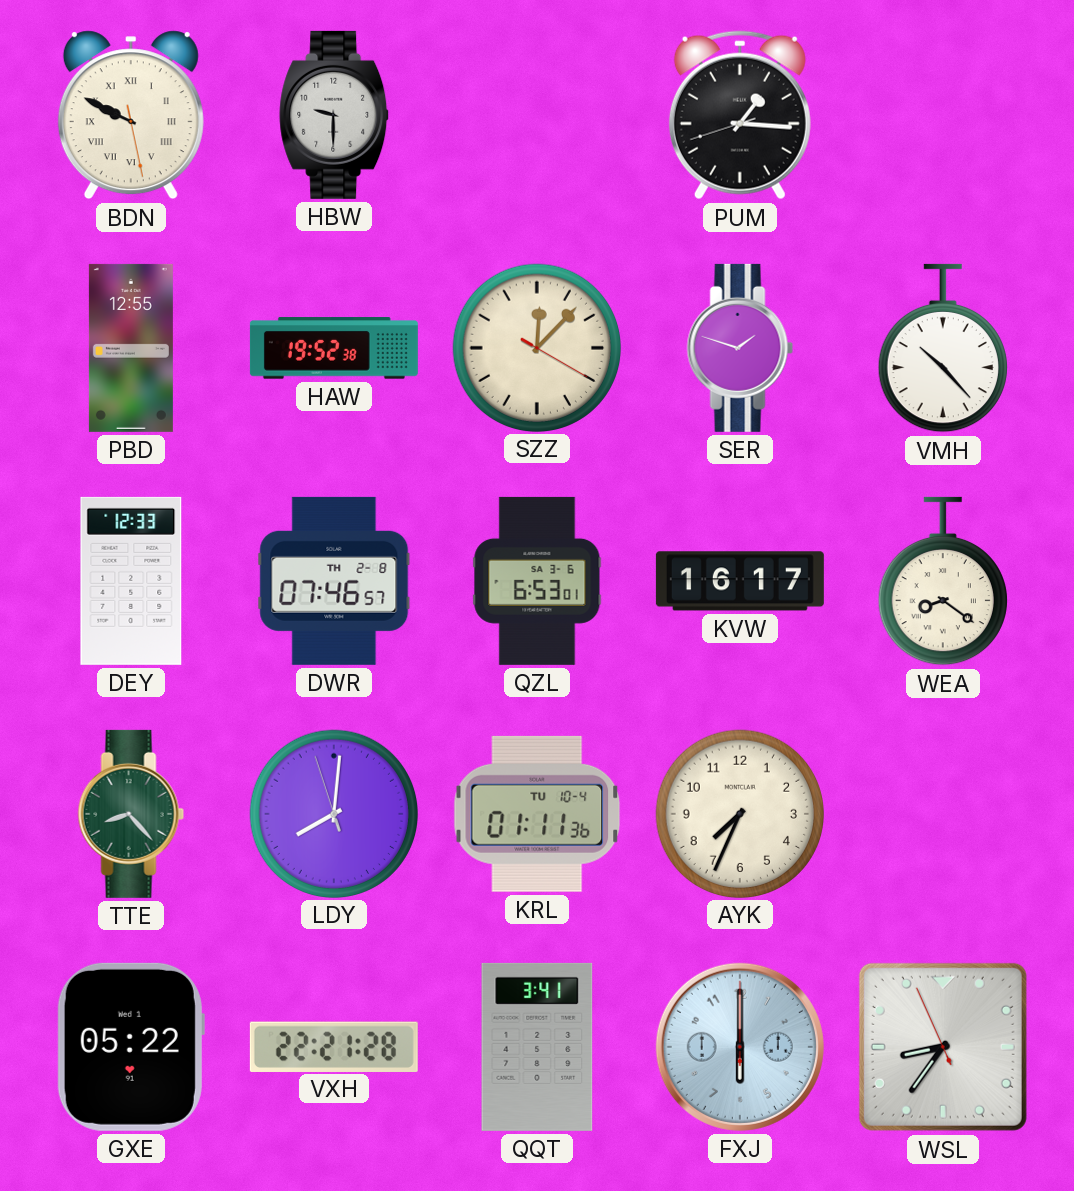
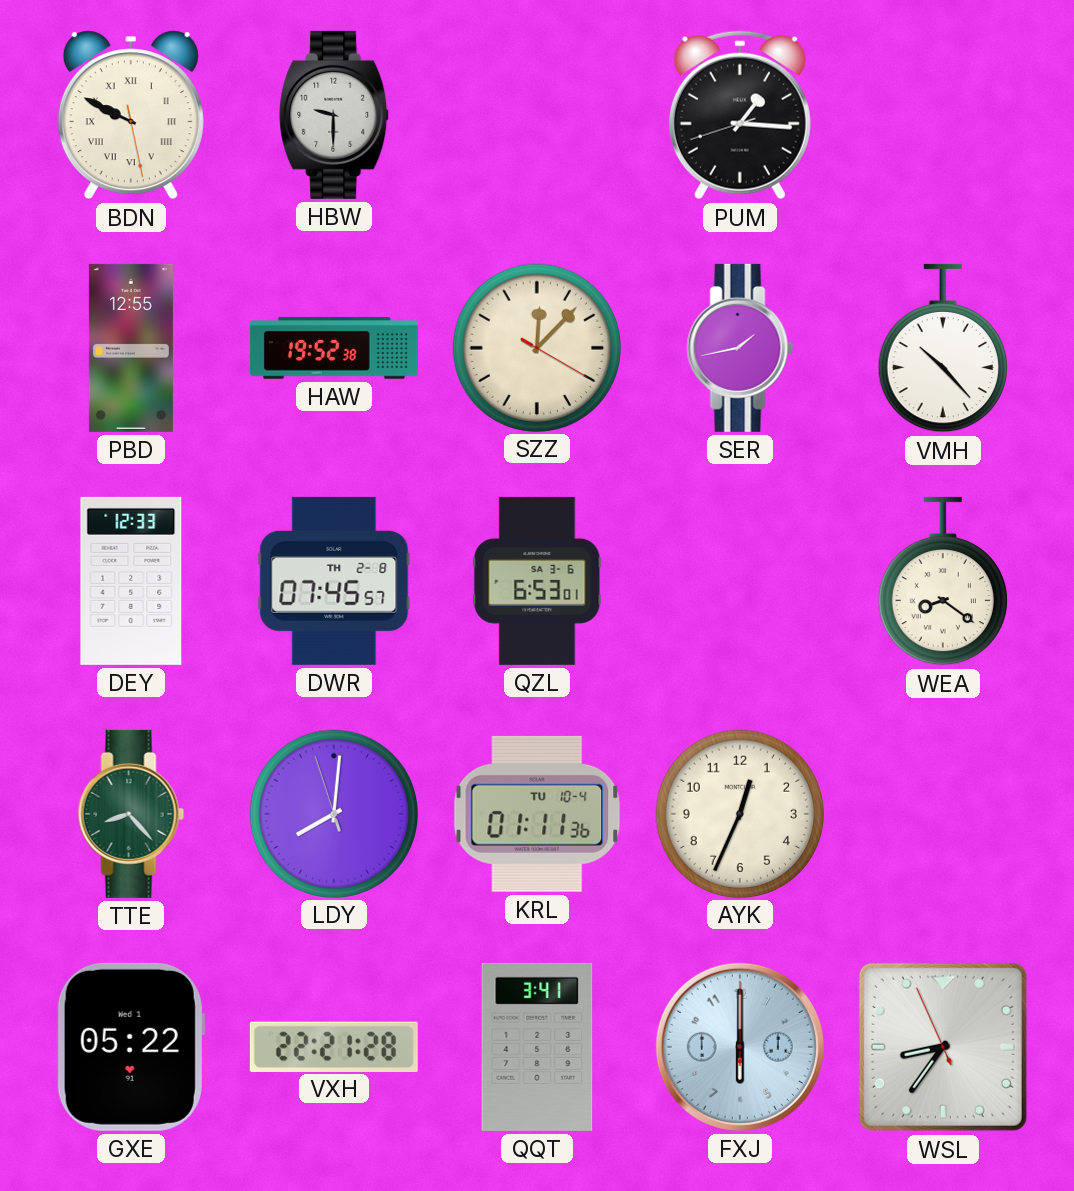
SER: 1:48 -> 1:43
DWR: 07:46 -> 07:45
KVW: 16:17 -> none
AYK: 7:34 -> 12:34
